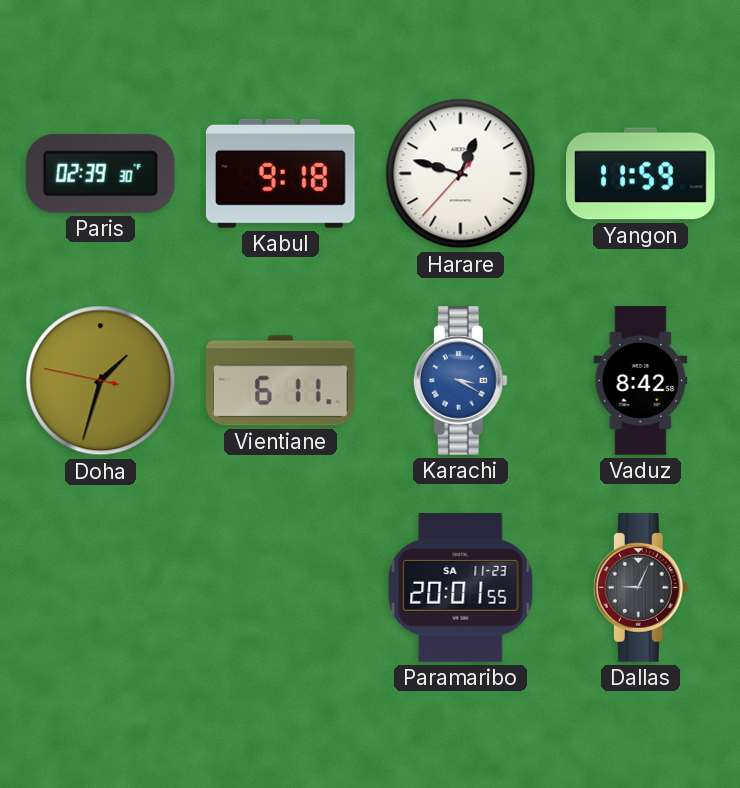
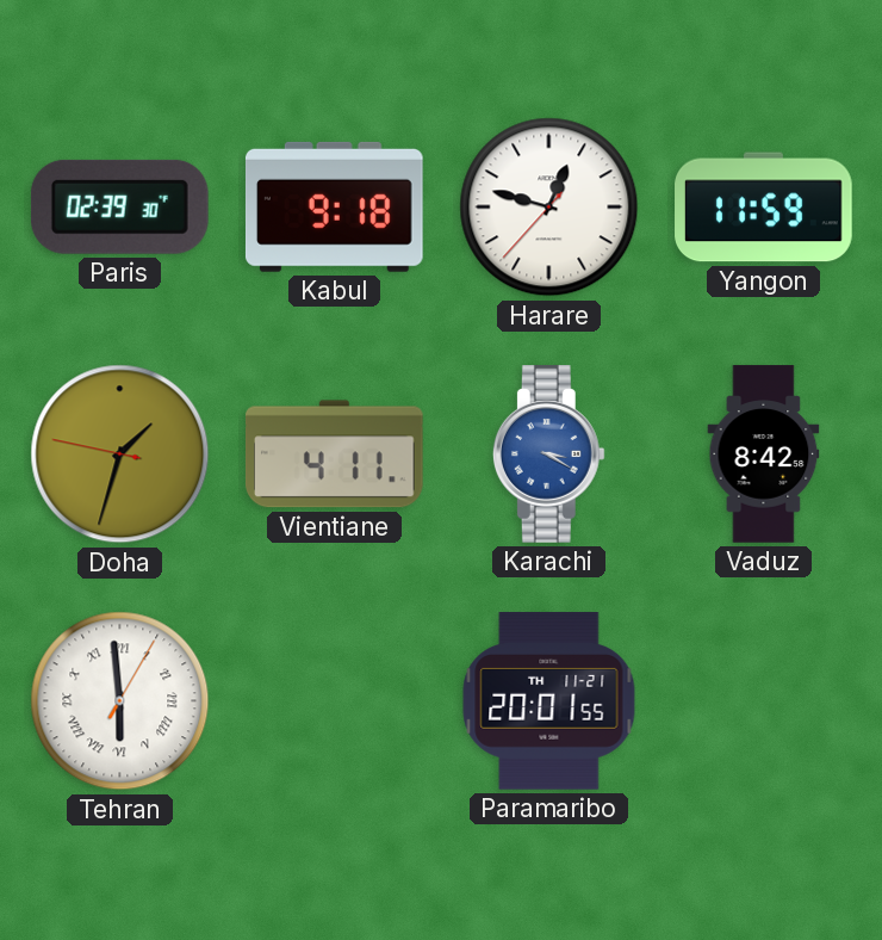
Vientiane: 6:11 -> 4:11
Tehran: none -> 5:59
Paramaribo date: SA 11-23 -> TH 11-21
Dallas: 9:04 -> none
